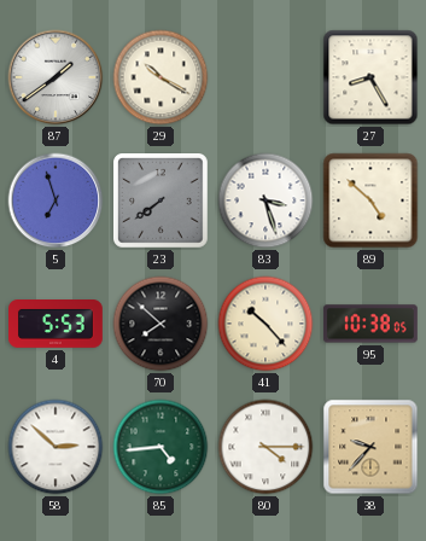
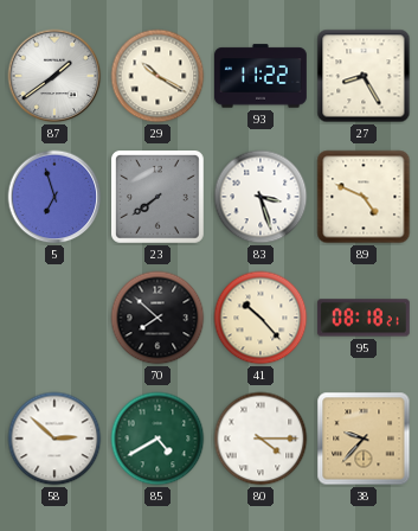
93: none -> 11:22
89: 4:52 -> 4:49
4: 5:53 -> none
95: 10:38 -> 08:18
85: 4:44 -> 4:40
